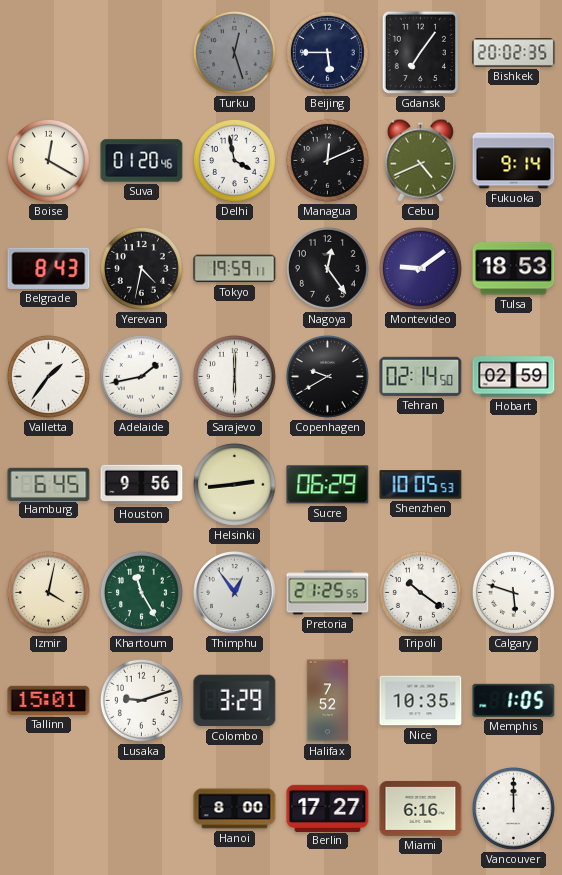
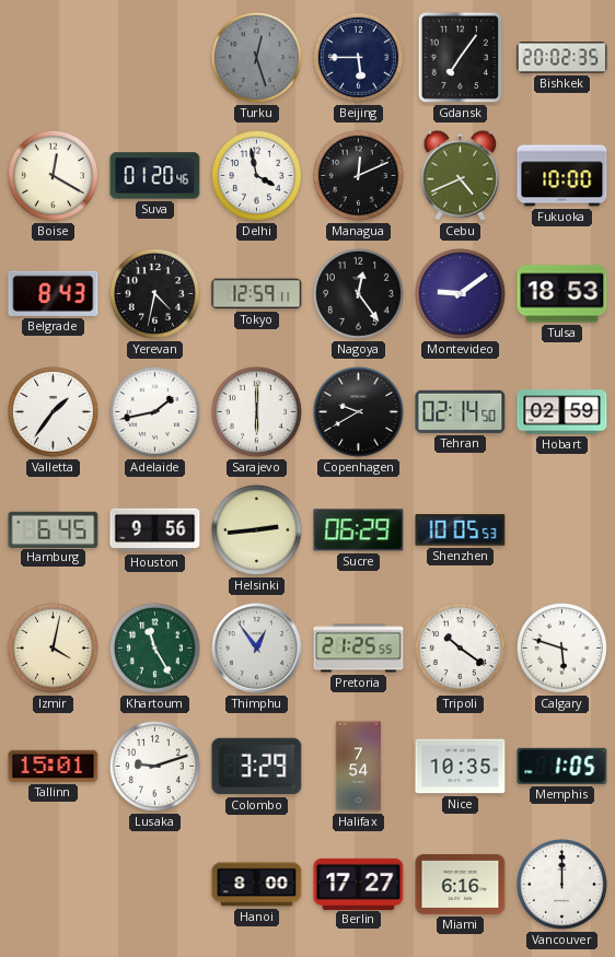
Fukuoka: 9:14 -> 10:00
Tokyo: 19:59 -> 12:59
Halifax: 7:52 -> 7:54
